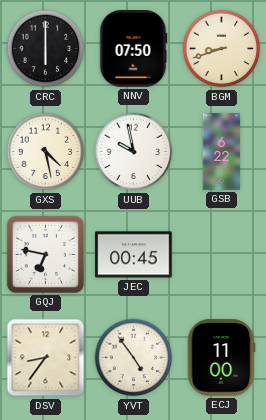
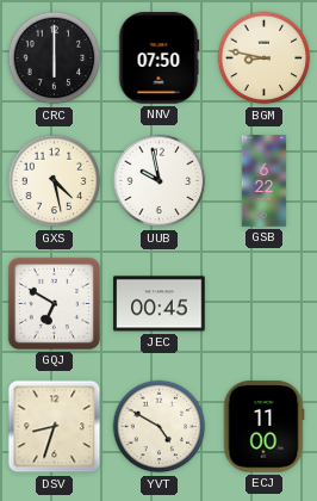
BGM: 8:42 -> 8:47
GQJ: 6:47 -> 6:50
DSV: 8:36 -> 8:33
YVT: 4:54 -> 4:50
